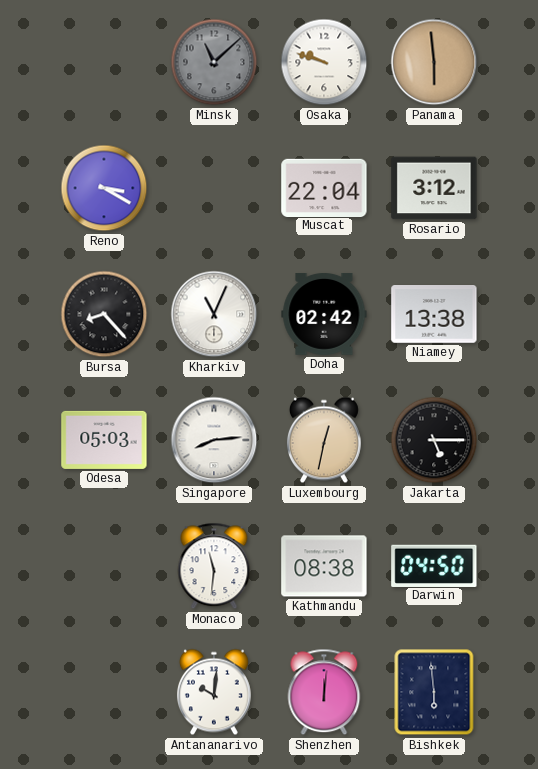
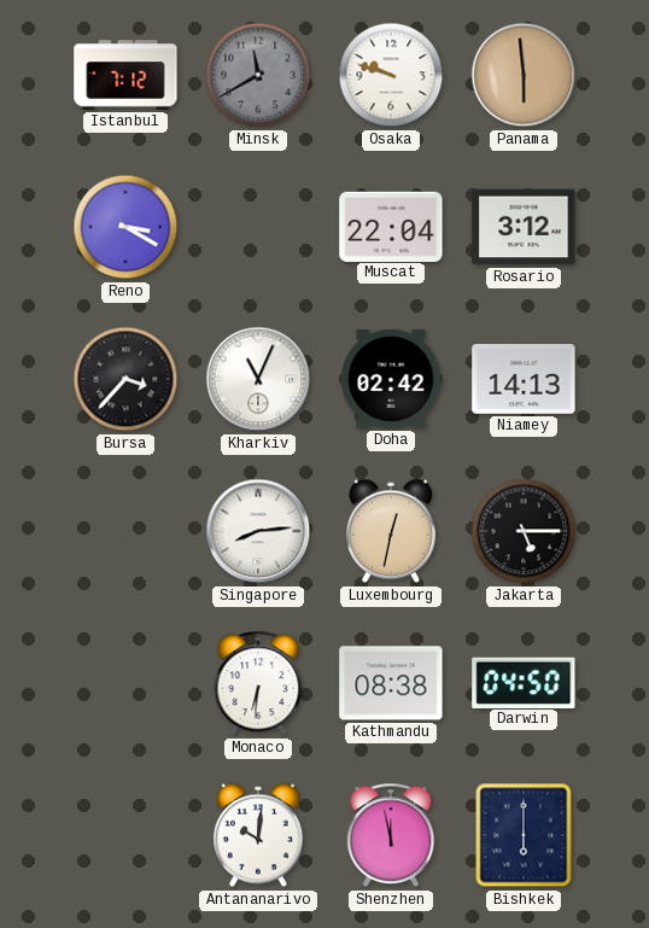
Istanbul: none -> 7:12
Minsk: 11:08 -> 11:40
Bursa: 8:23 -> 3:37
Niamey: 13:38 -> 14:13
Odesa: 05:03 -> none
Monaco: 11:31 -> 6:31
Shenzhen: 12:01 -> 11:58
Bishkek: 5:59 -> 6:00
